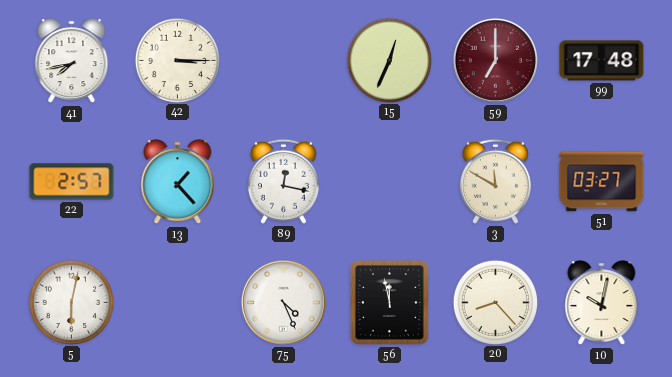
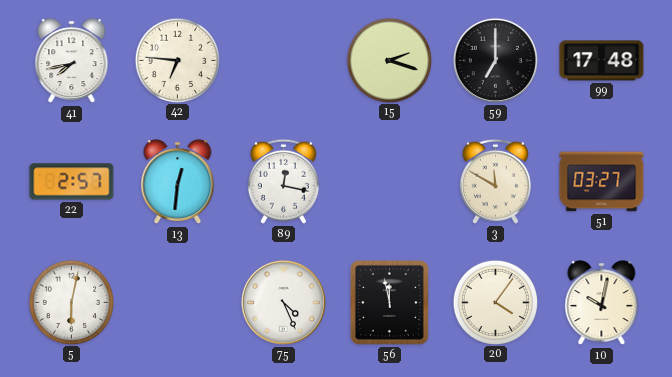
42: 3:15 -> 6:46
15: 12:34 -> 2:18
59 dial: burgundy -> black
13: 1:23 -> 12:31
20: 8:23 -> 4:06
